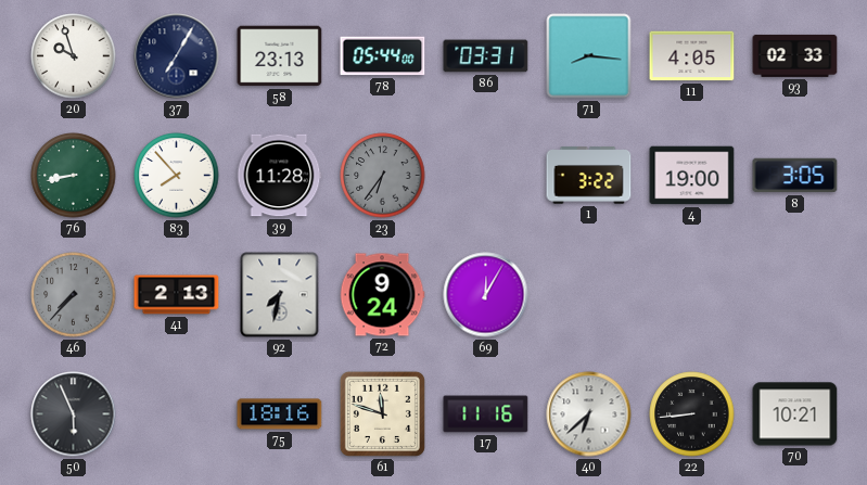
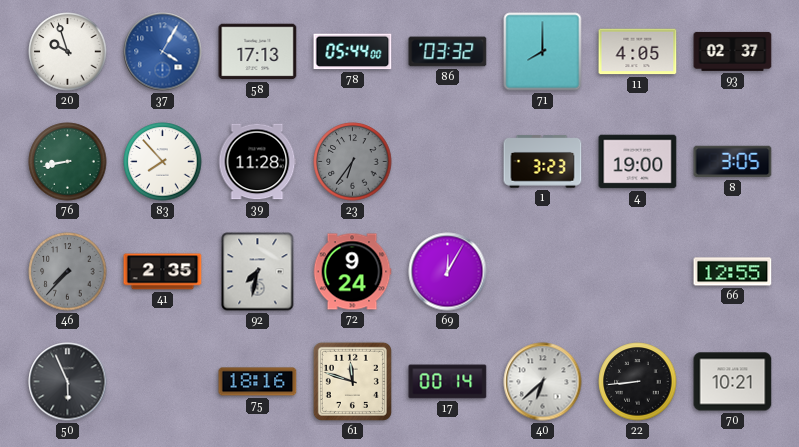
37: 7:05 -> 4:05
37 dial: navy -> blue
58: 23:13 -> 17:13
86: 03:31 -> 03:32
71: 8:16 -> 8:00
93: 02:33 -> 02:37
1: 3:22 -> 3:23
41: 2:13 -> 2:35
66: none -> 12:55
17: 11:16 -> 00:14
